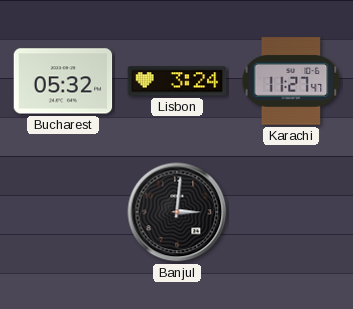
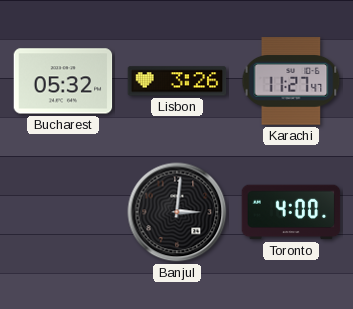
Lisbon: 3:24 -> 3:26
Toronto: none -> 4:00
